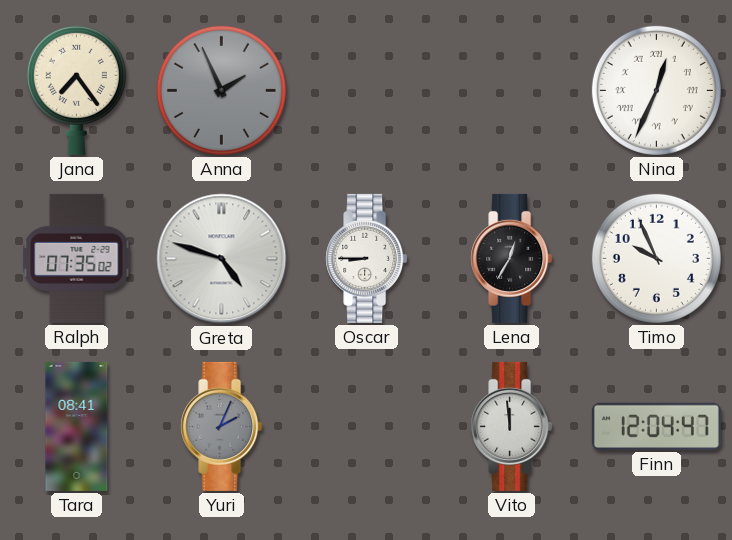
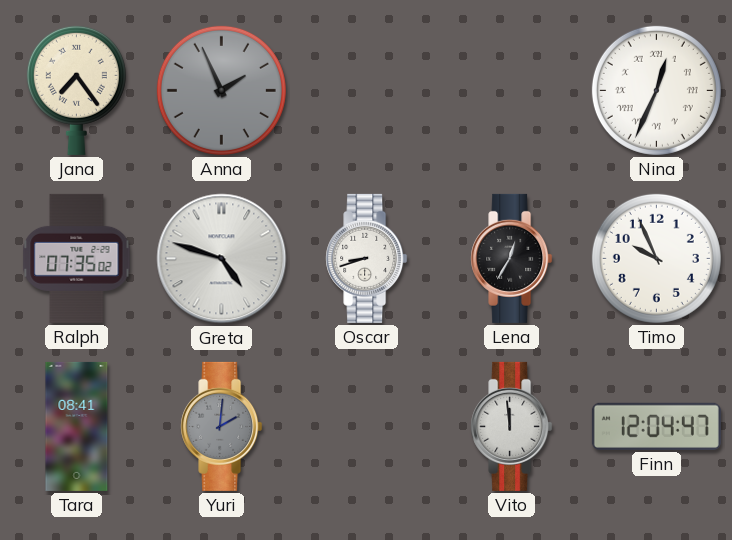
Oscar: 8:45 -> 8:42
Yuri: 2:04 -> 2:01
